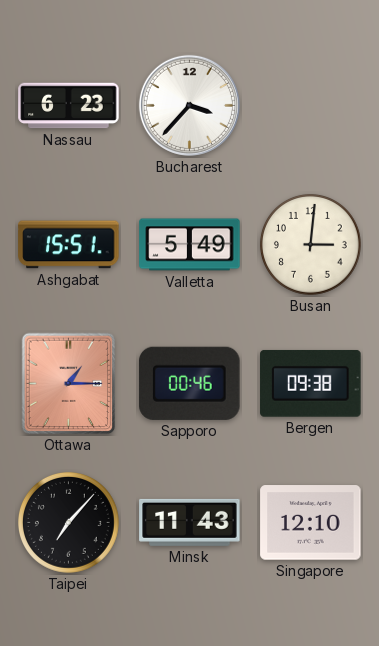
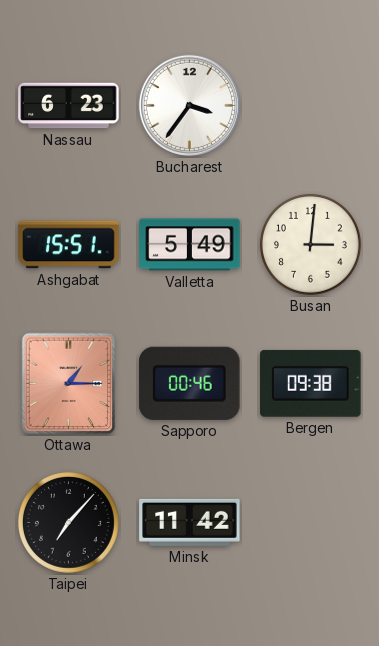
Bucharest: 3:37 -> 3:36
Minsk: 11:43 -> 11:42
Singapore: 12:10 -> none
